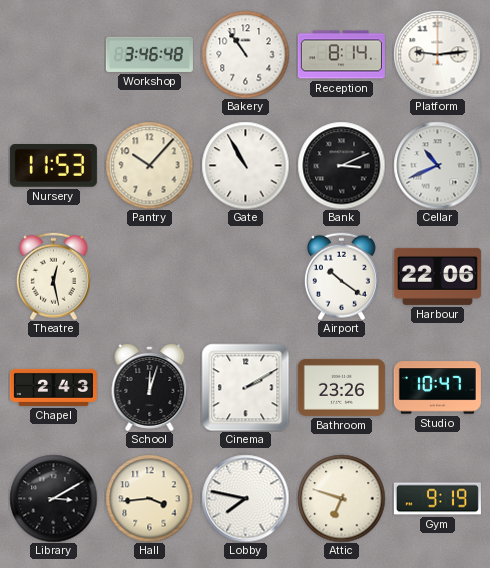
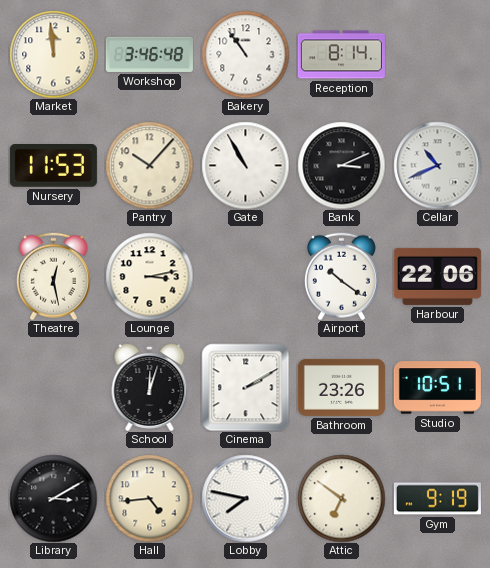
Market: none -> 11:59
Platform: 9:14 -> none
Lounge: none -> 3:13
Chapel: 2:43 -> none
Studio: 10:47 -> 10:51
Hall: 3:44 -> 4:44
Attic: 6:48 -> 6:51
